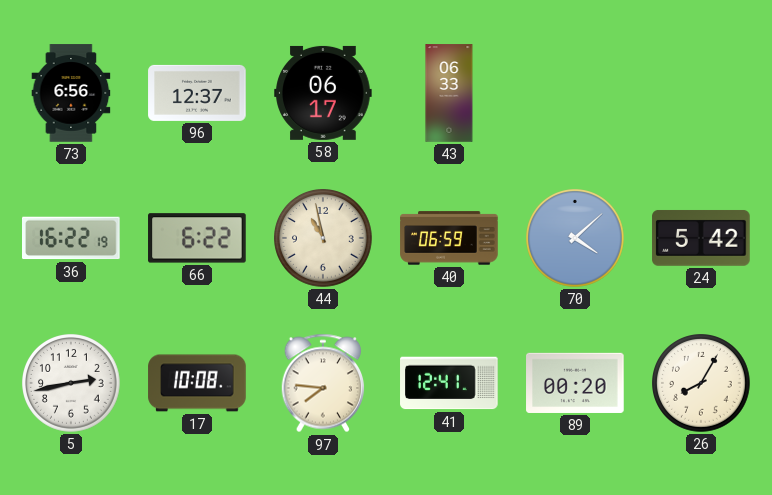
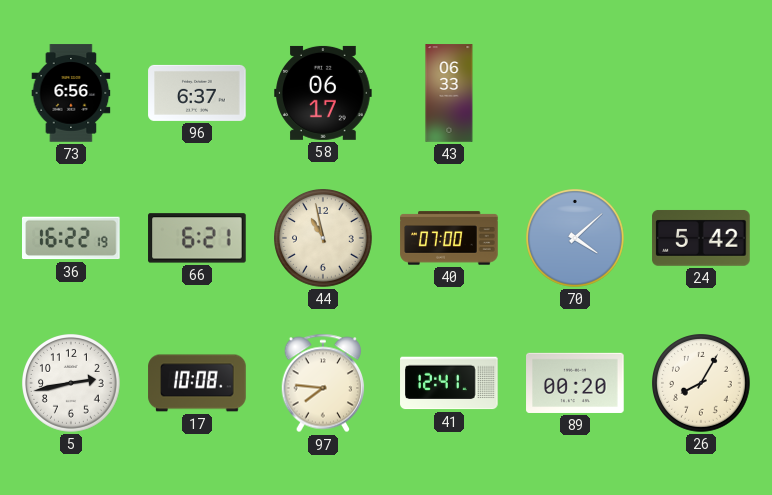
96: 12:37 -> 6:37
66: 6:22 -> 6:21
40: 06:59 -> 07:00
